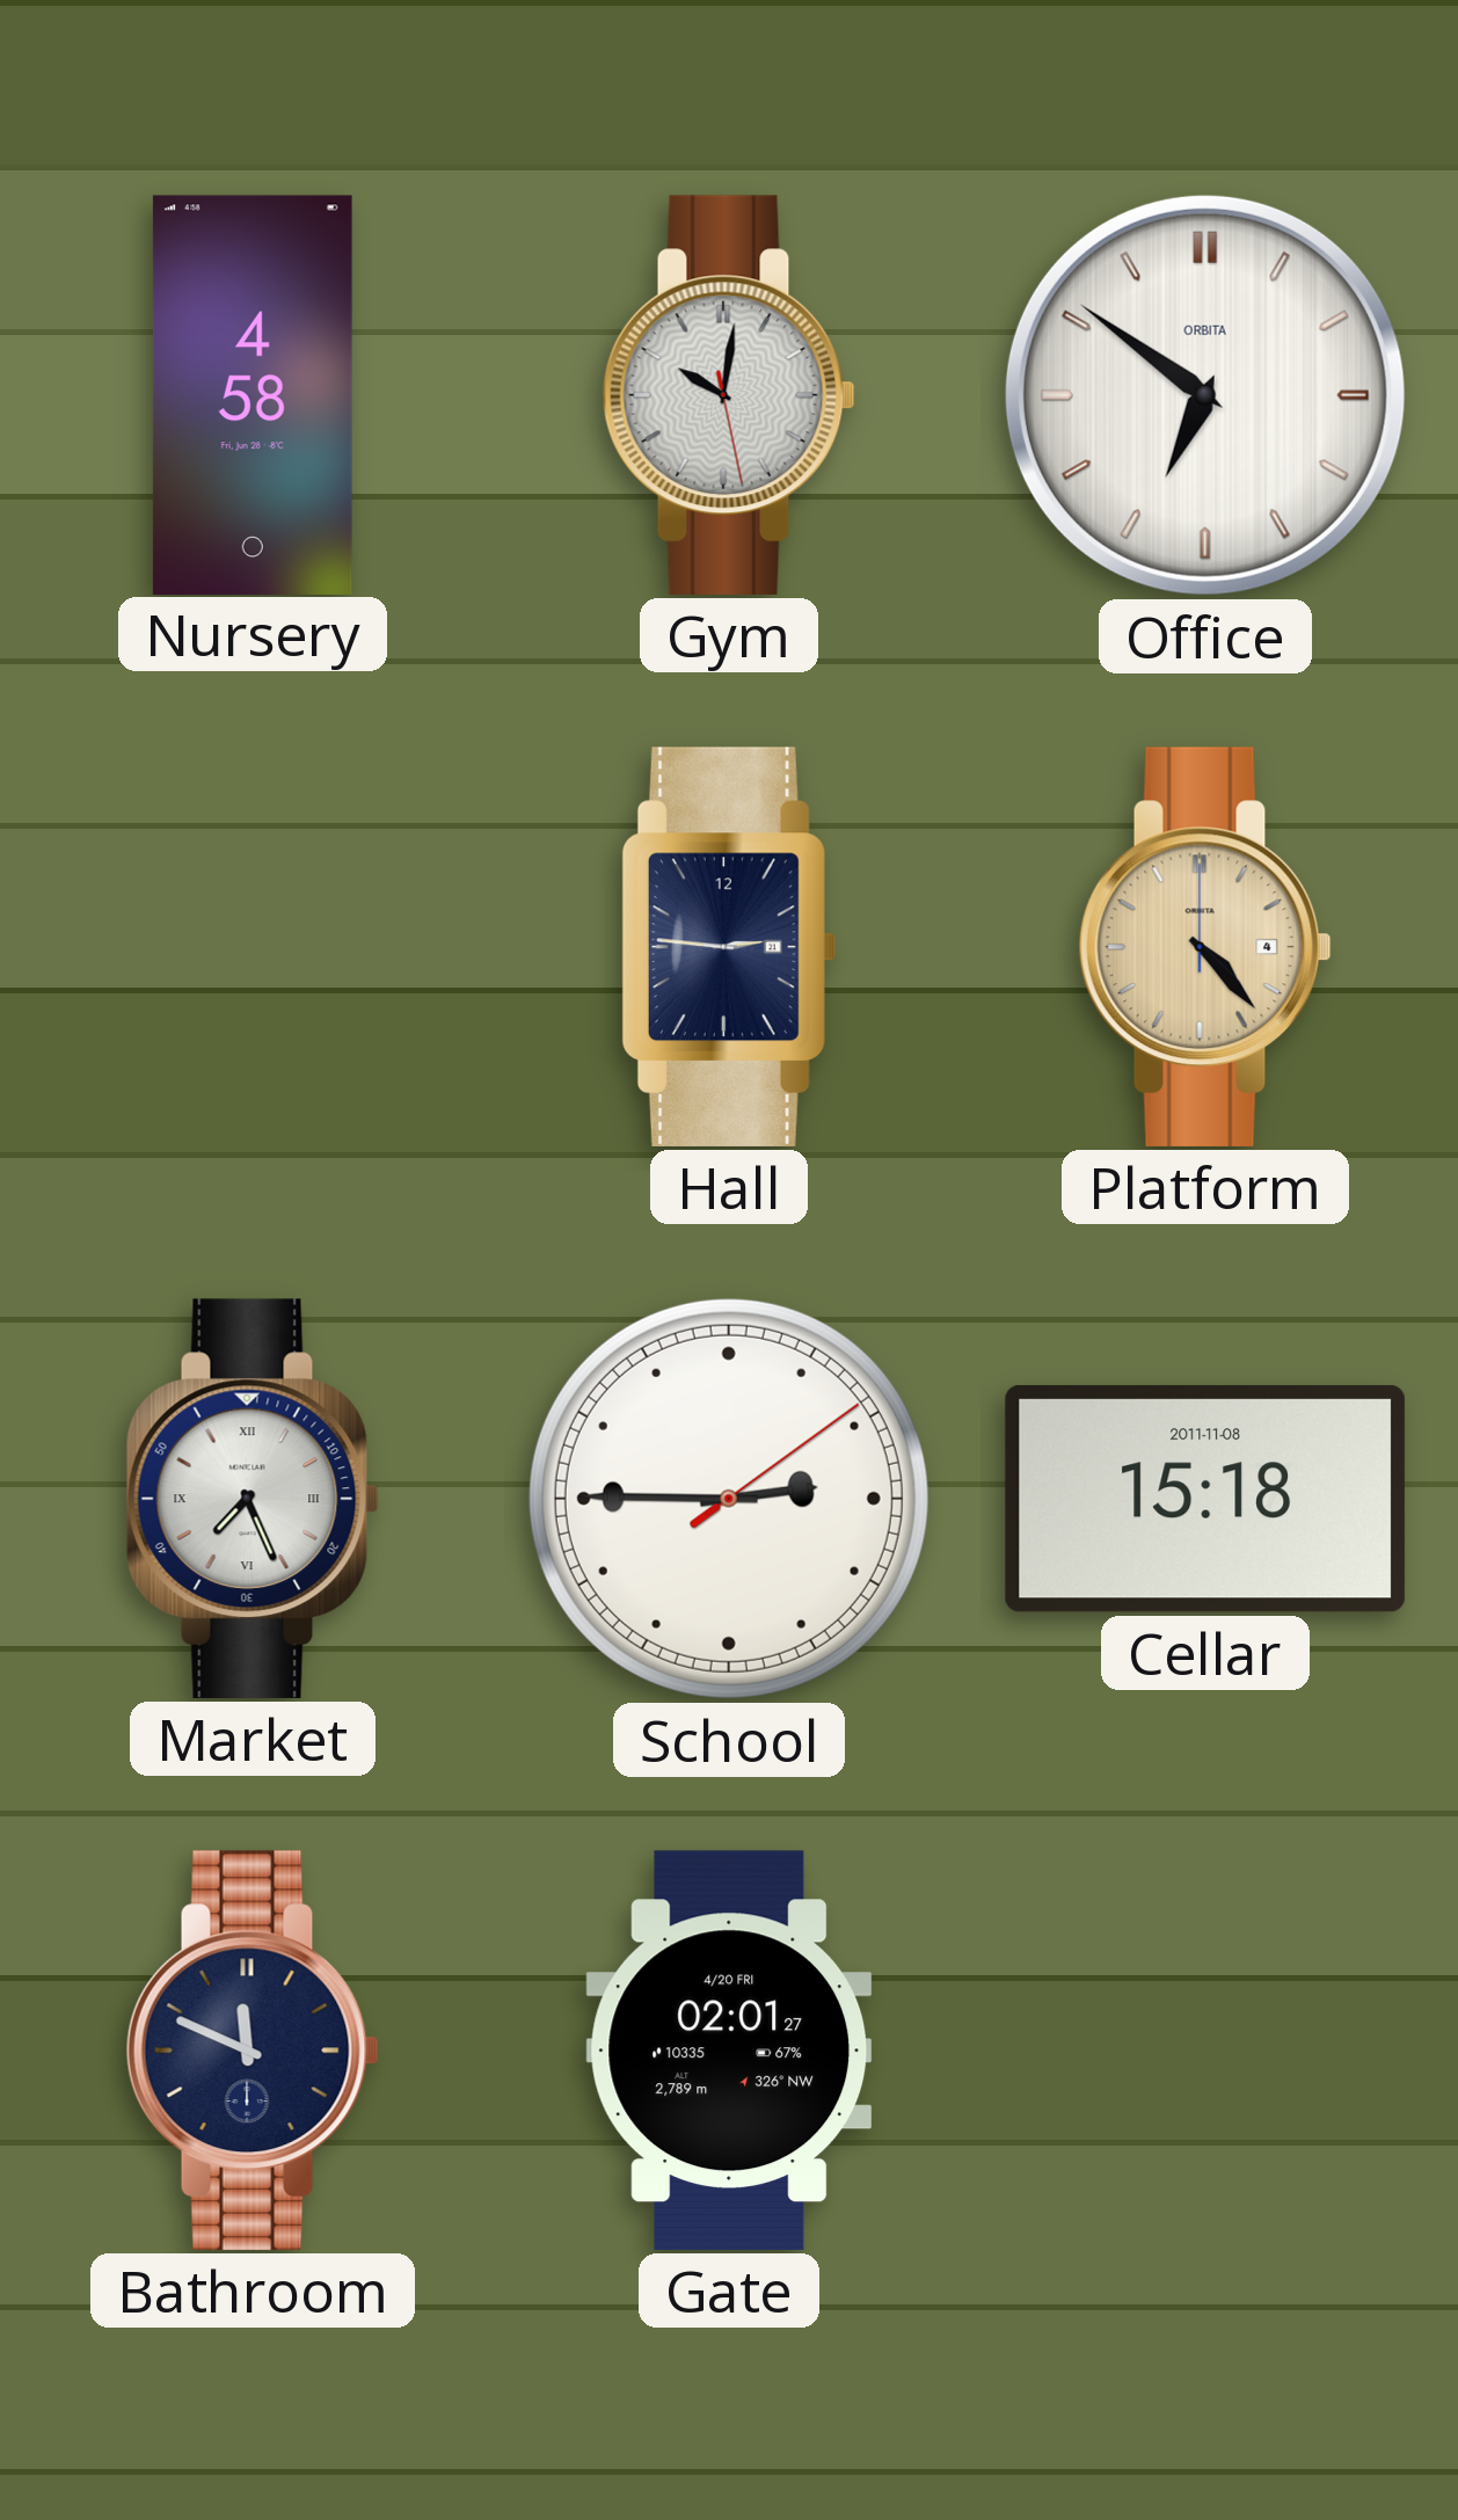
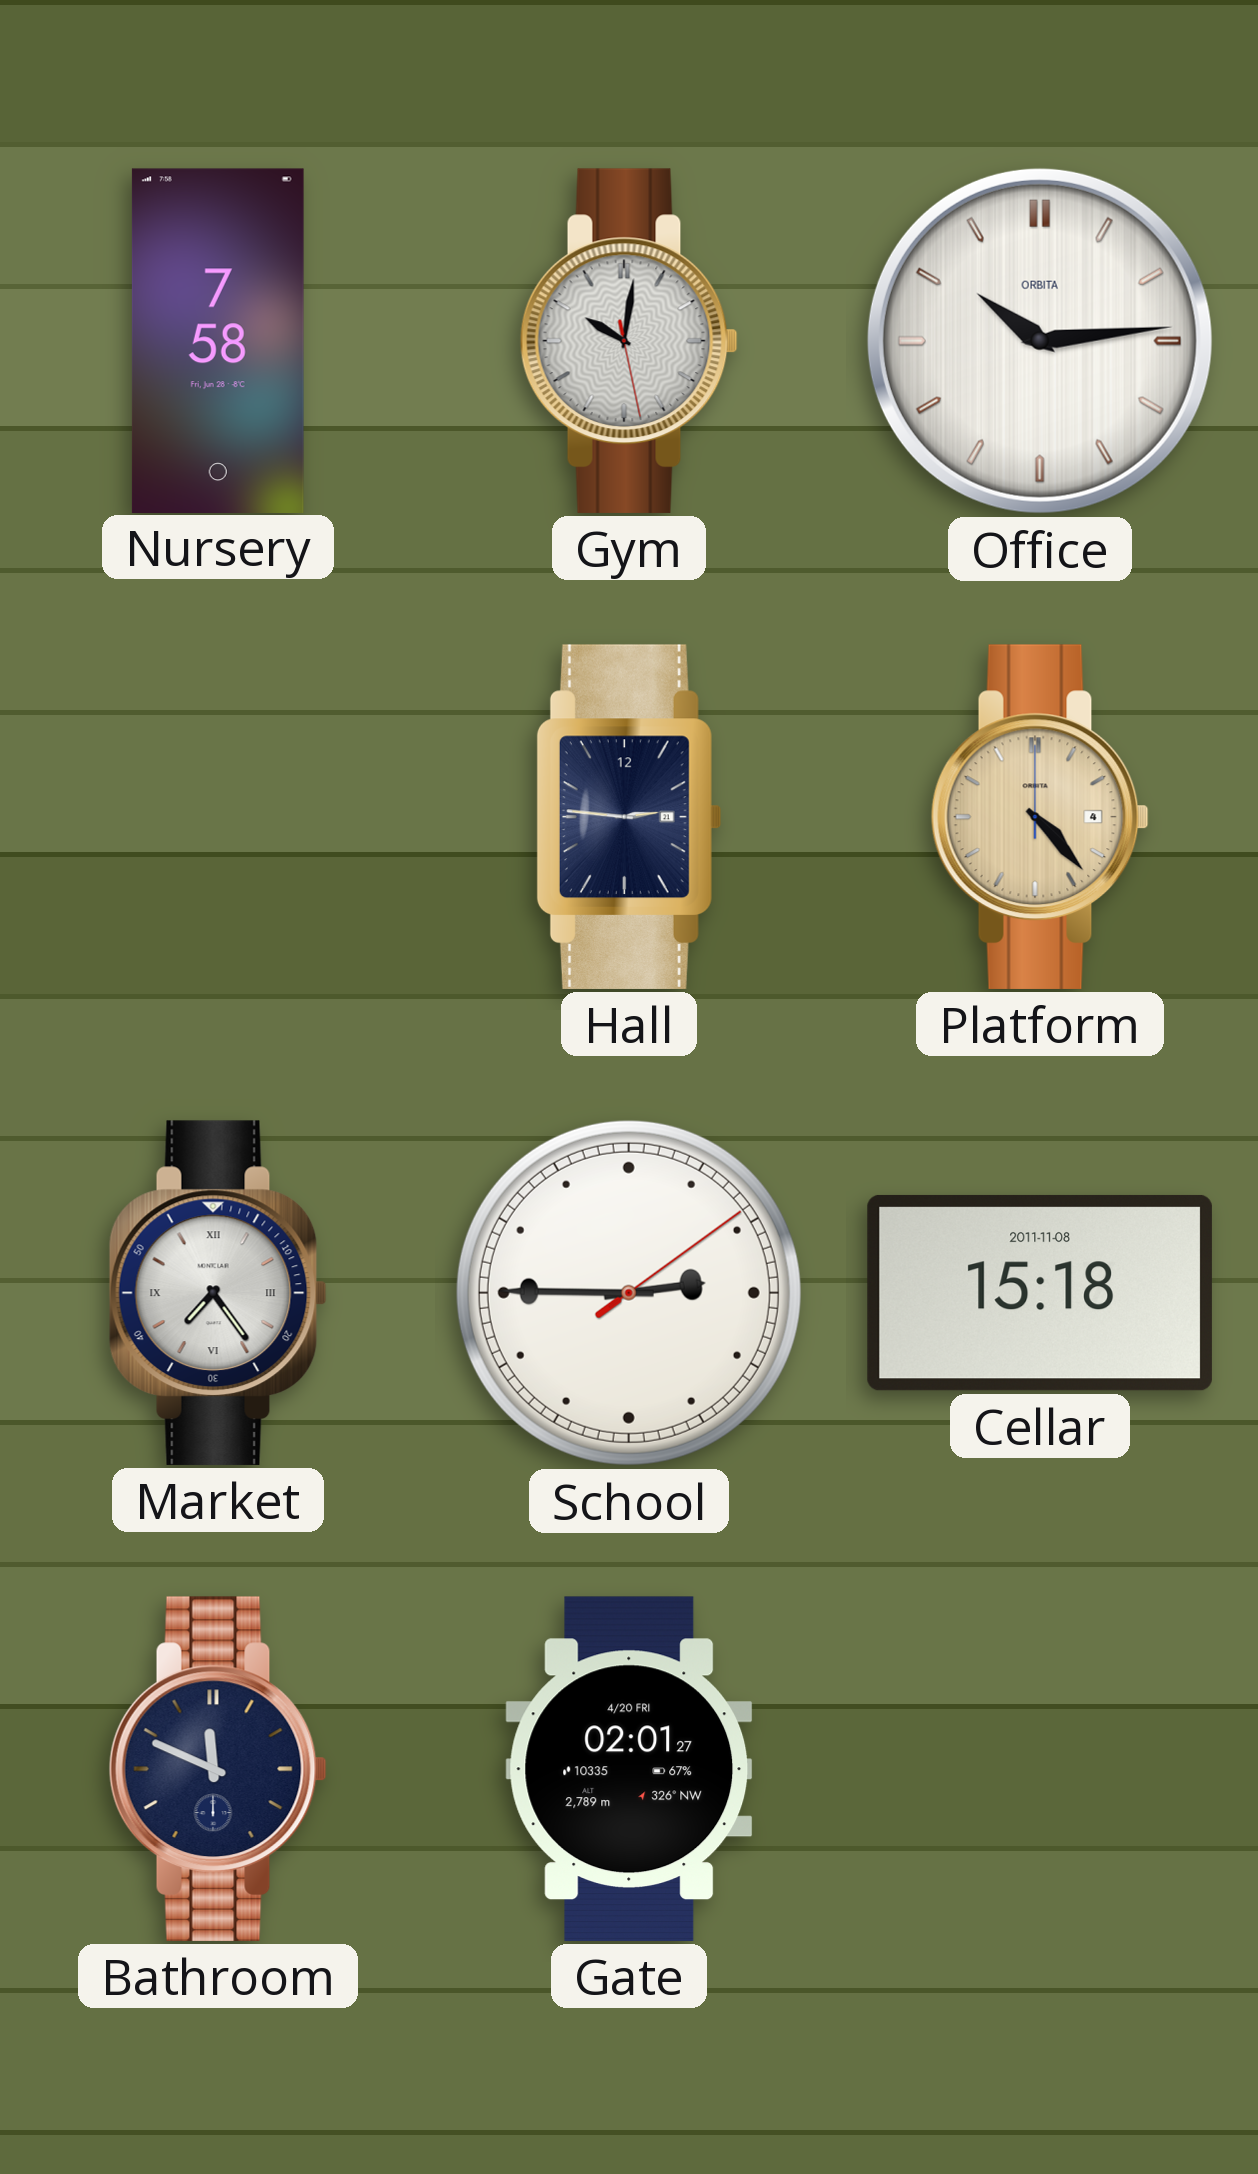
Nursery: 4:58 -> 7:58
Office: 6:51 -> 10:14
Market: 7:26 -> 7:24
